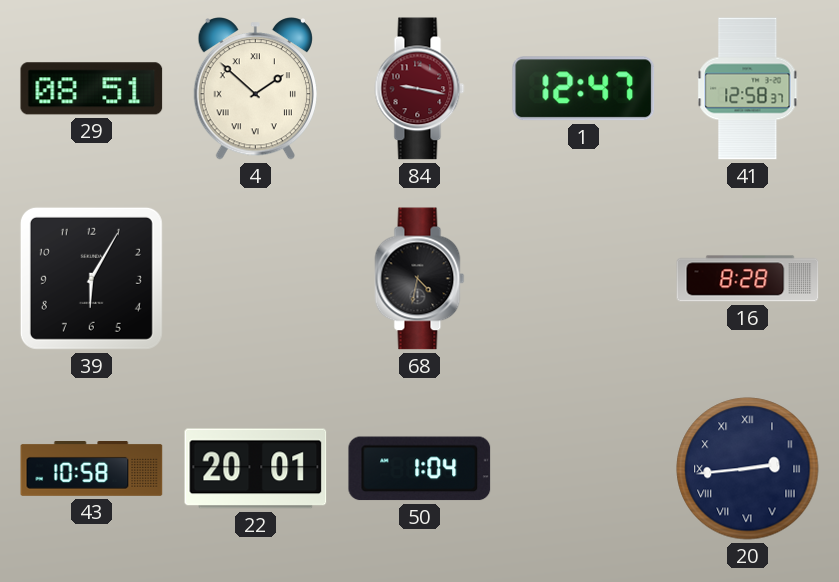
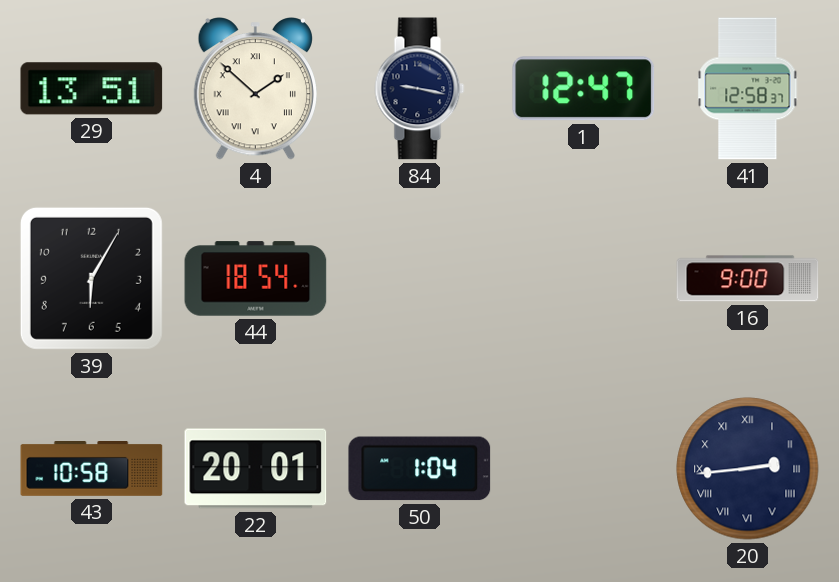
29: 08:51 -> 13:51
84 dial: burgundy -> navy
44: none -> 18:54
68: 4:32 -> none
16: 8:28 -> 9:00
